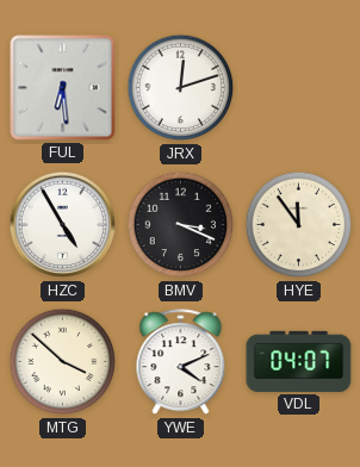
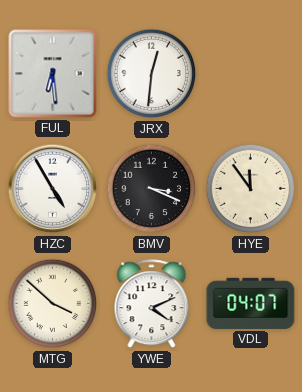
JRX: 12:12 -> 12:31
